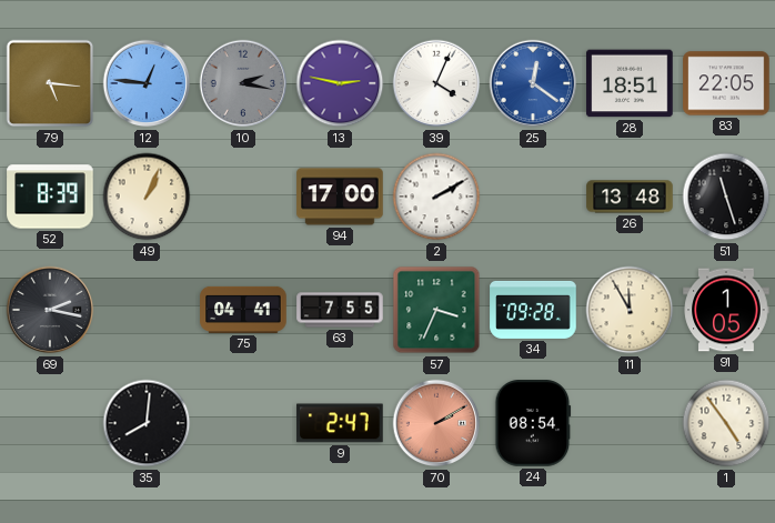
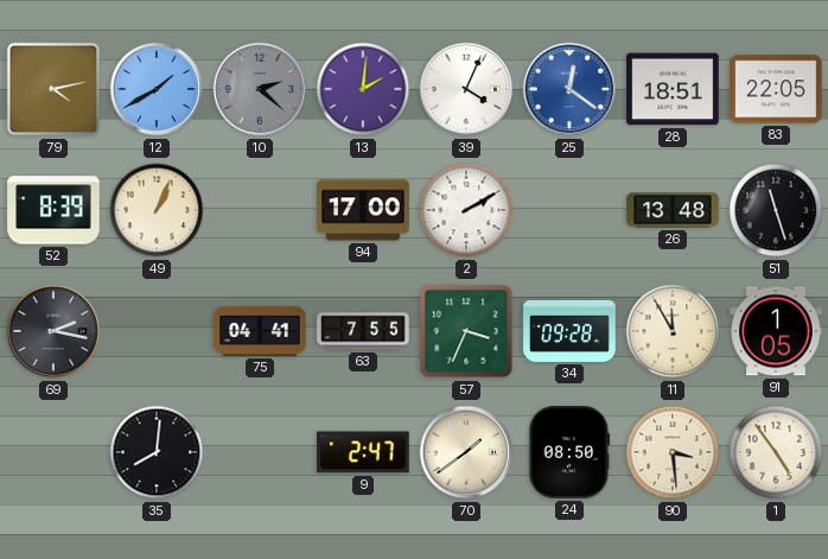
79: 5:16 -> 4:13
12: 12:46 -> 1:40
10: 2:17 -> 2:22
13: 2:47 -> 2:01
70: 2:10 -> 1:39
70 dial: salmon -> cream
24: 08:54 -> 08:50
90: none -> 3:29
